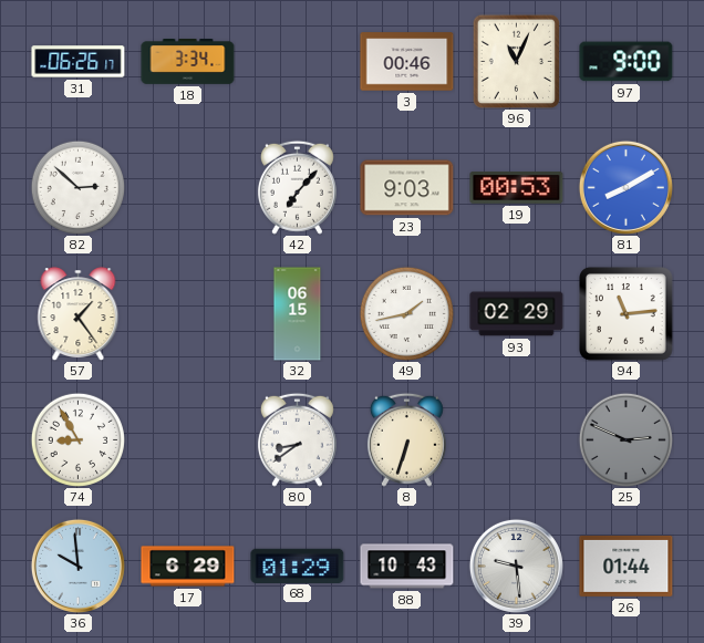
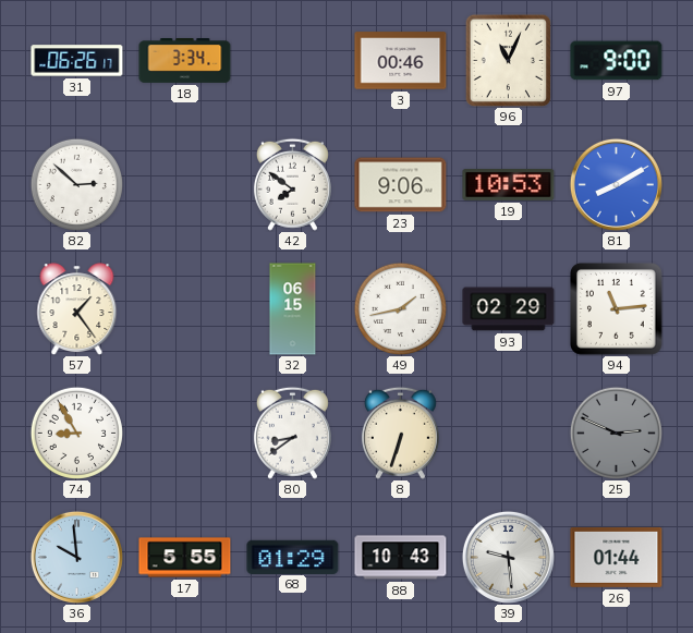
42: 7:07 -> 7:51
23: 9:03 -> 9:06
19: 00:53 -> 10:53
17: 6:29 -> 5:55
